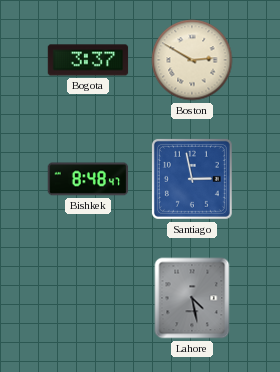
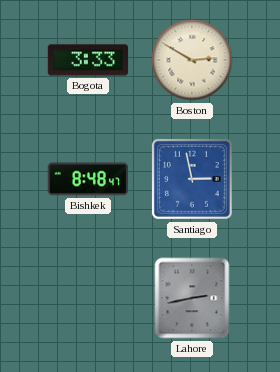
Bogota: 3:37 -> 3:33
Lahore: 4:28 -> 2:43
